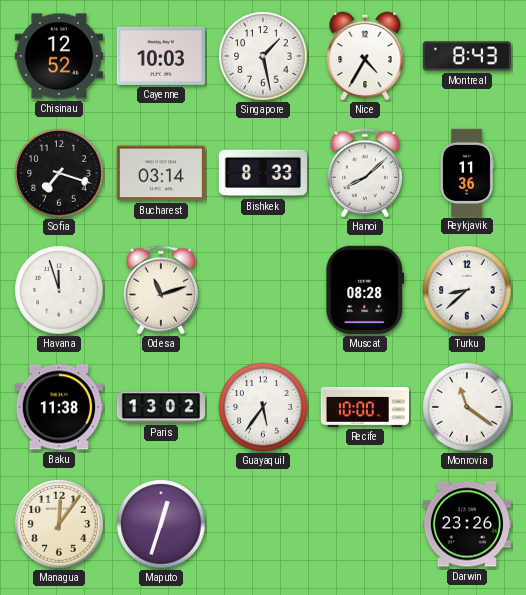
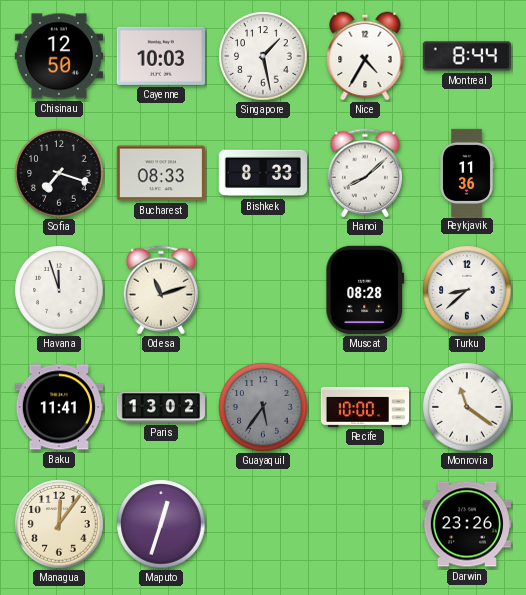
Chisinau: 12:52 -> 12:50
Montreal: 8:43 -> 8:44
Bucharest: 03:14 -> 08:33
Baku: 11:38 -> 11:41
Guayaquil dial: white -> grey
